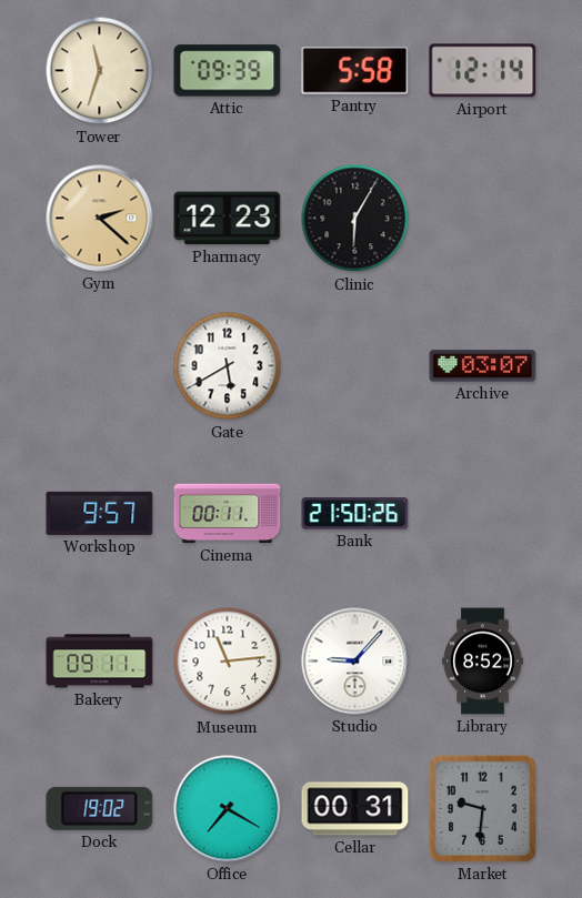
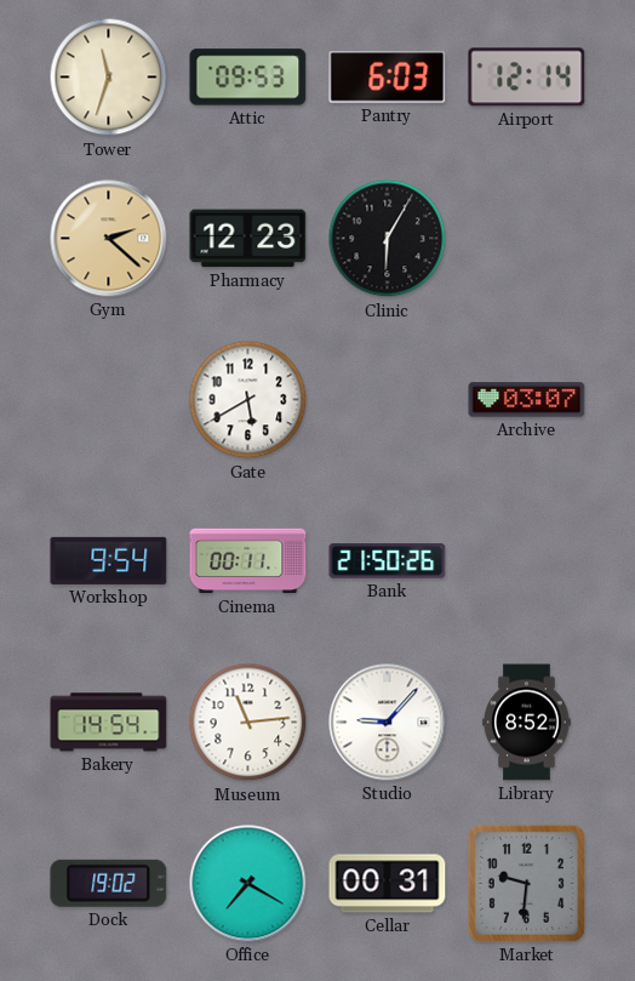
Attic: 09:39 -> 09:53
Pantry: 5:58 -> 6:03
Workshop: 9:57 -> 9:54
Bakery: 09:11 -> 14:54
